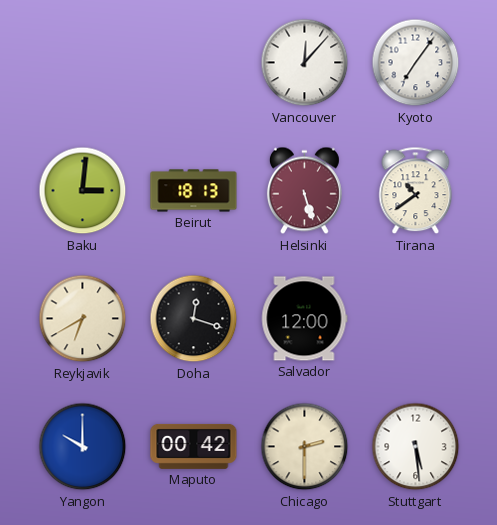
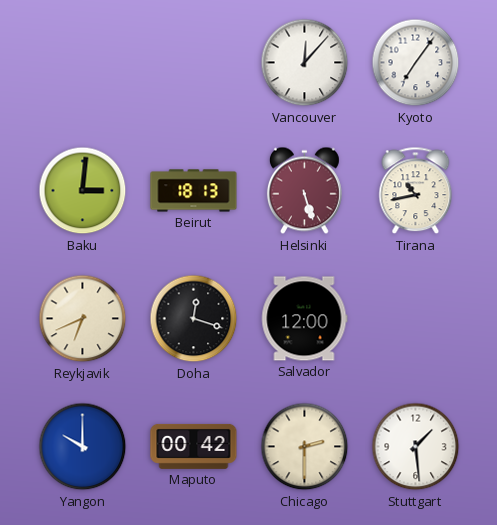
Tirana: 10:39 -> 10:43
Reykjavik: 6:40 -> 6:41
Stuttgart: 5:29 -> 1:29
